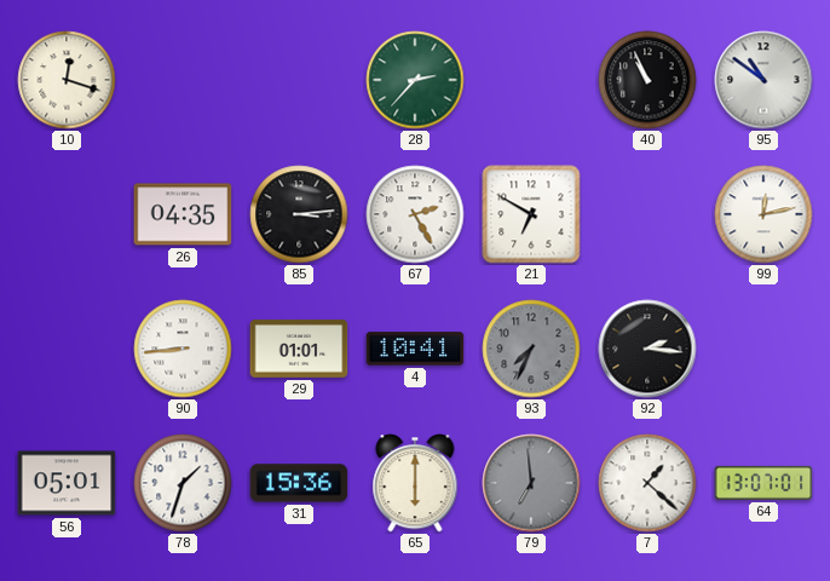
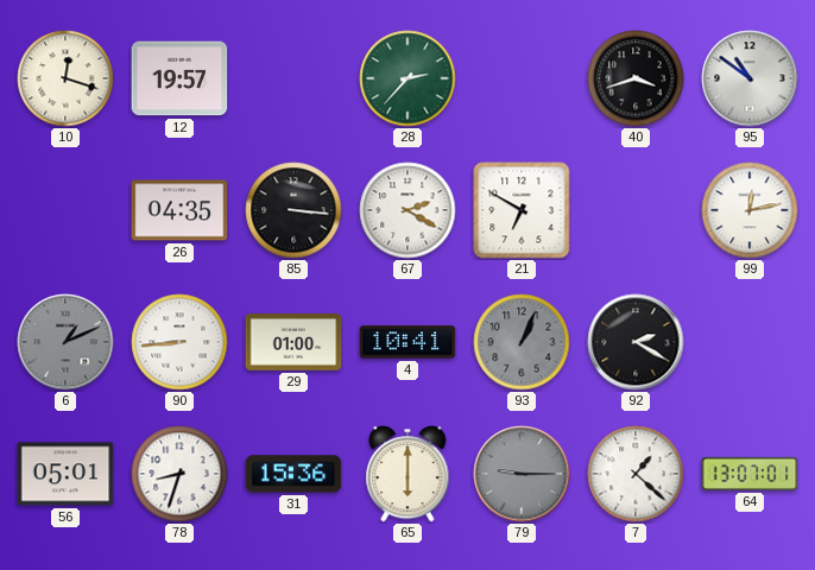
12: none -> 19:57
40: 10:56 -> 3:42
85: 3:14 -> 3:16
67: 2:25 -> 2:20
6: none -> 1:11
29: 01:01 -> 01:00
93: 7:34 -> 1:04
92: 2:16 -> 2:20
78: 1:33 -> 8:33
79: 6:59 -> 9:15
